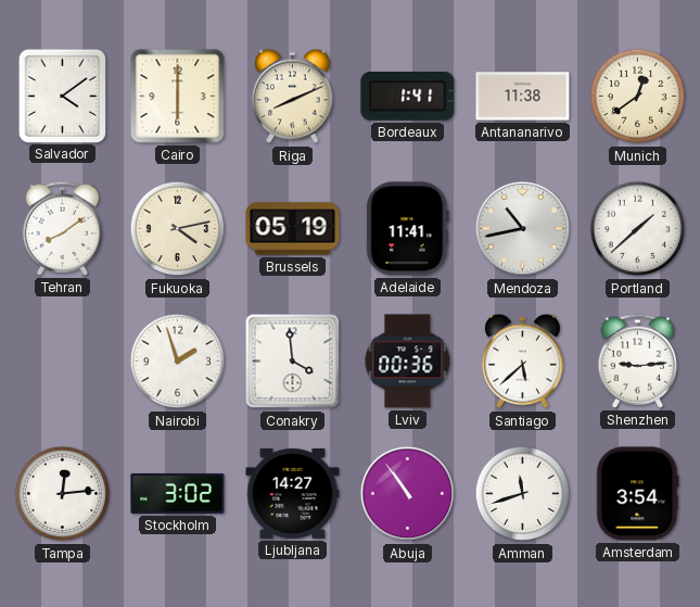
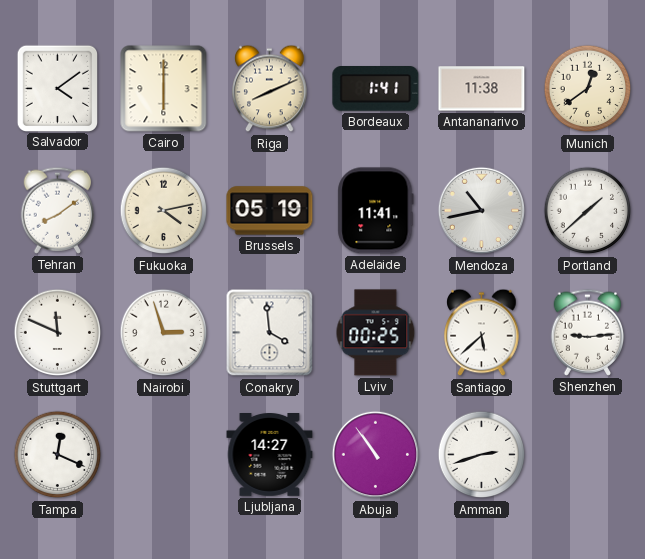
Stuttgart: none -> 11:49
Nairobi: 1:57 -> 2:57
Lviv: 00:36 -> 00:25
Tampa: 12:14 -> 12:19
Stockholm: 3:02 -> none
Amman: 11:42 -> 2:42
Amsterdam: 3:54 -> none
